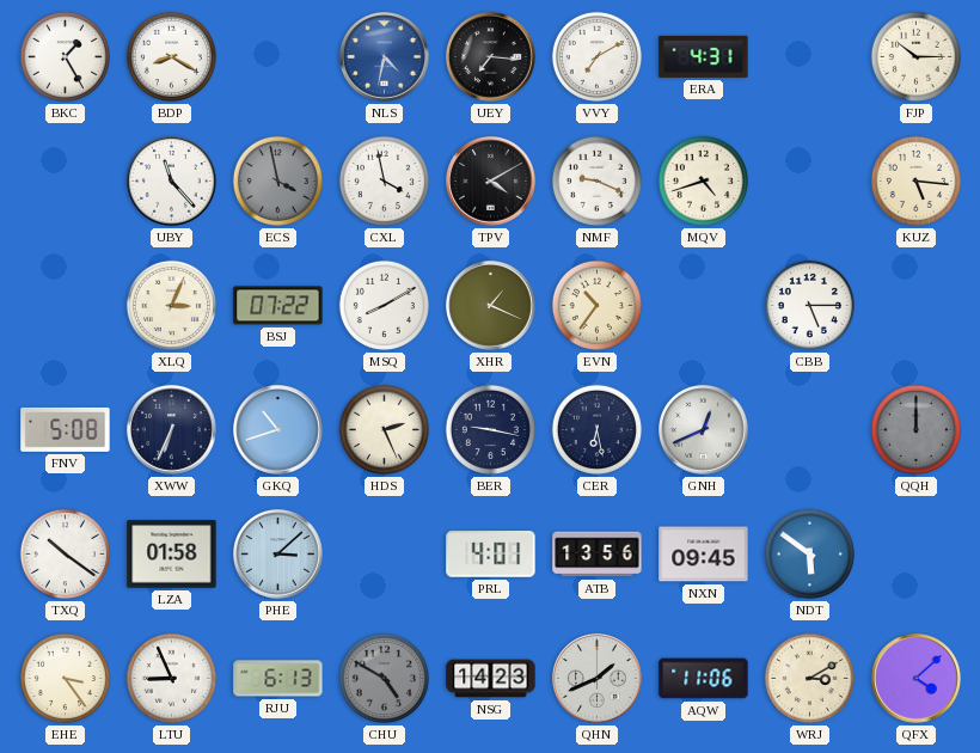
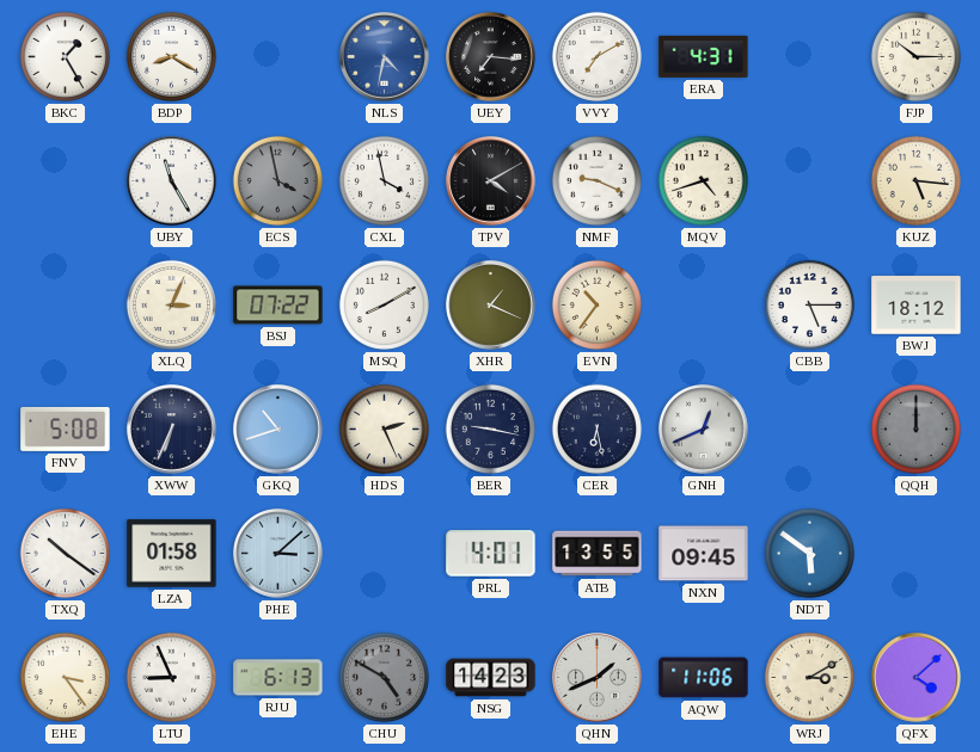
UBY: 11:23 -> 11:25
BWJ: none -> 18:12
ATB: 13:56 -> 13:55
